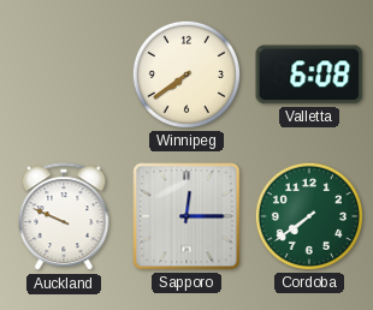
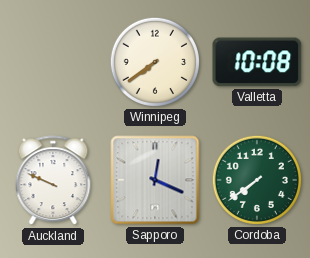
Valletta: 6:08 -> 10:08
Sapporo: 12:15 -> 12:19
